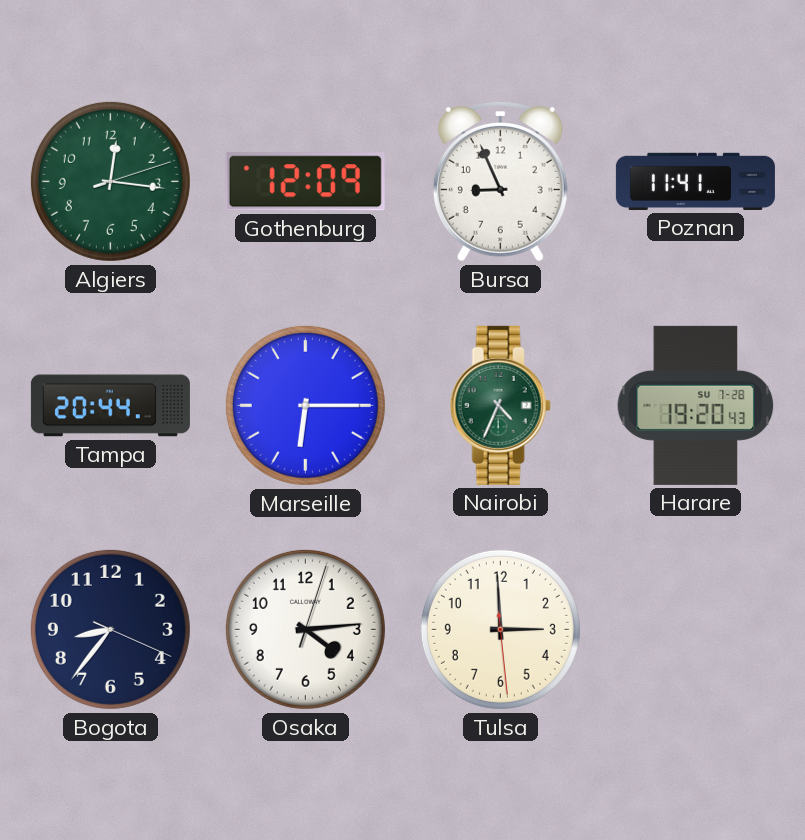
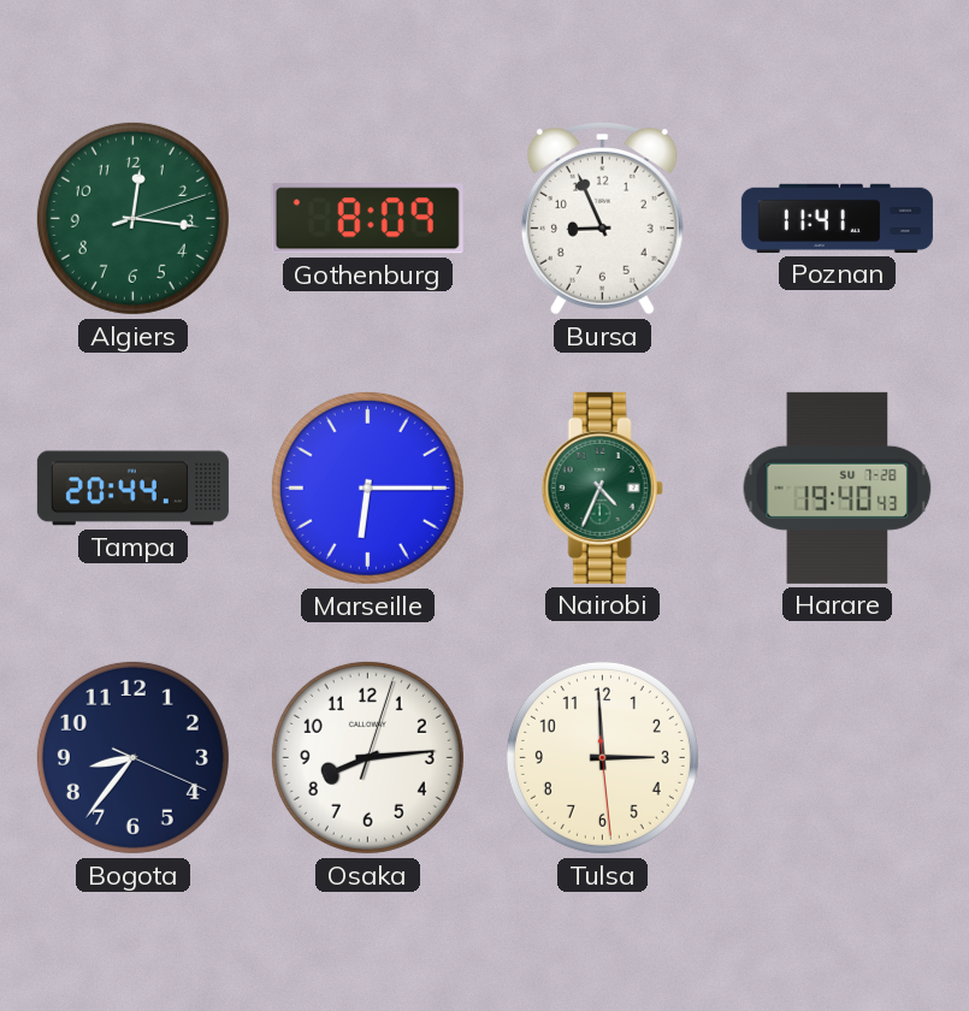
Gothenburg: 12:09 -> 8:09
Harare: 19:20 -> 19:40
Osaka: 4:14 -> 8:14
